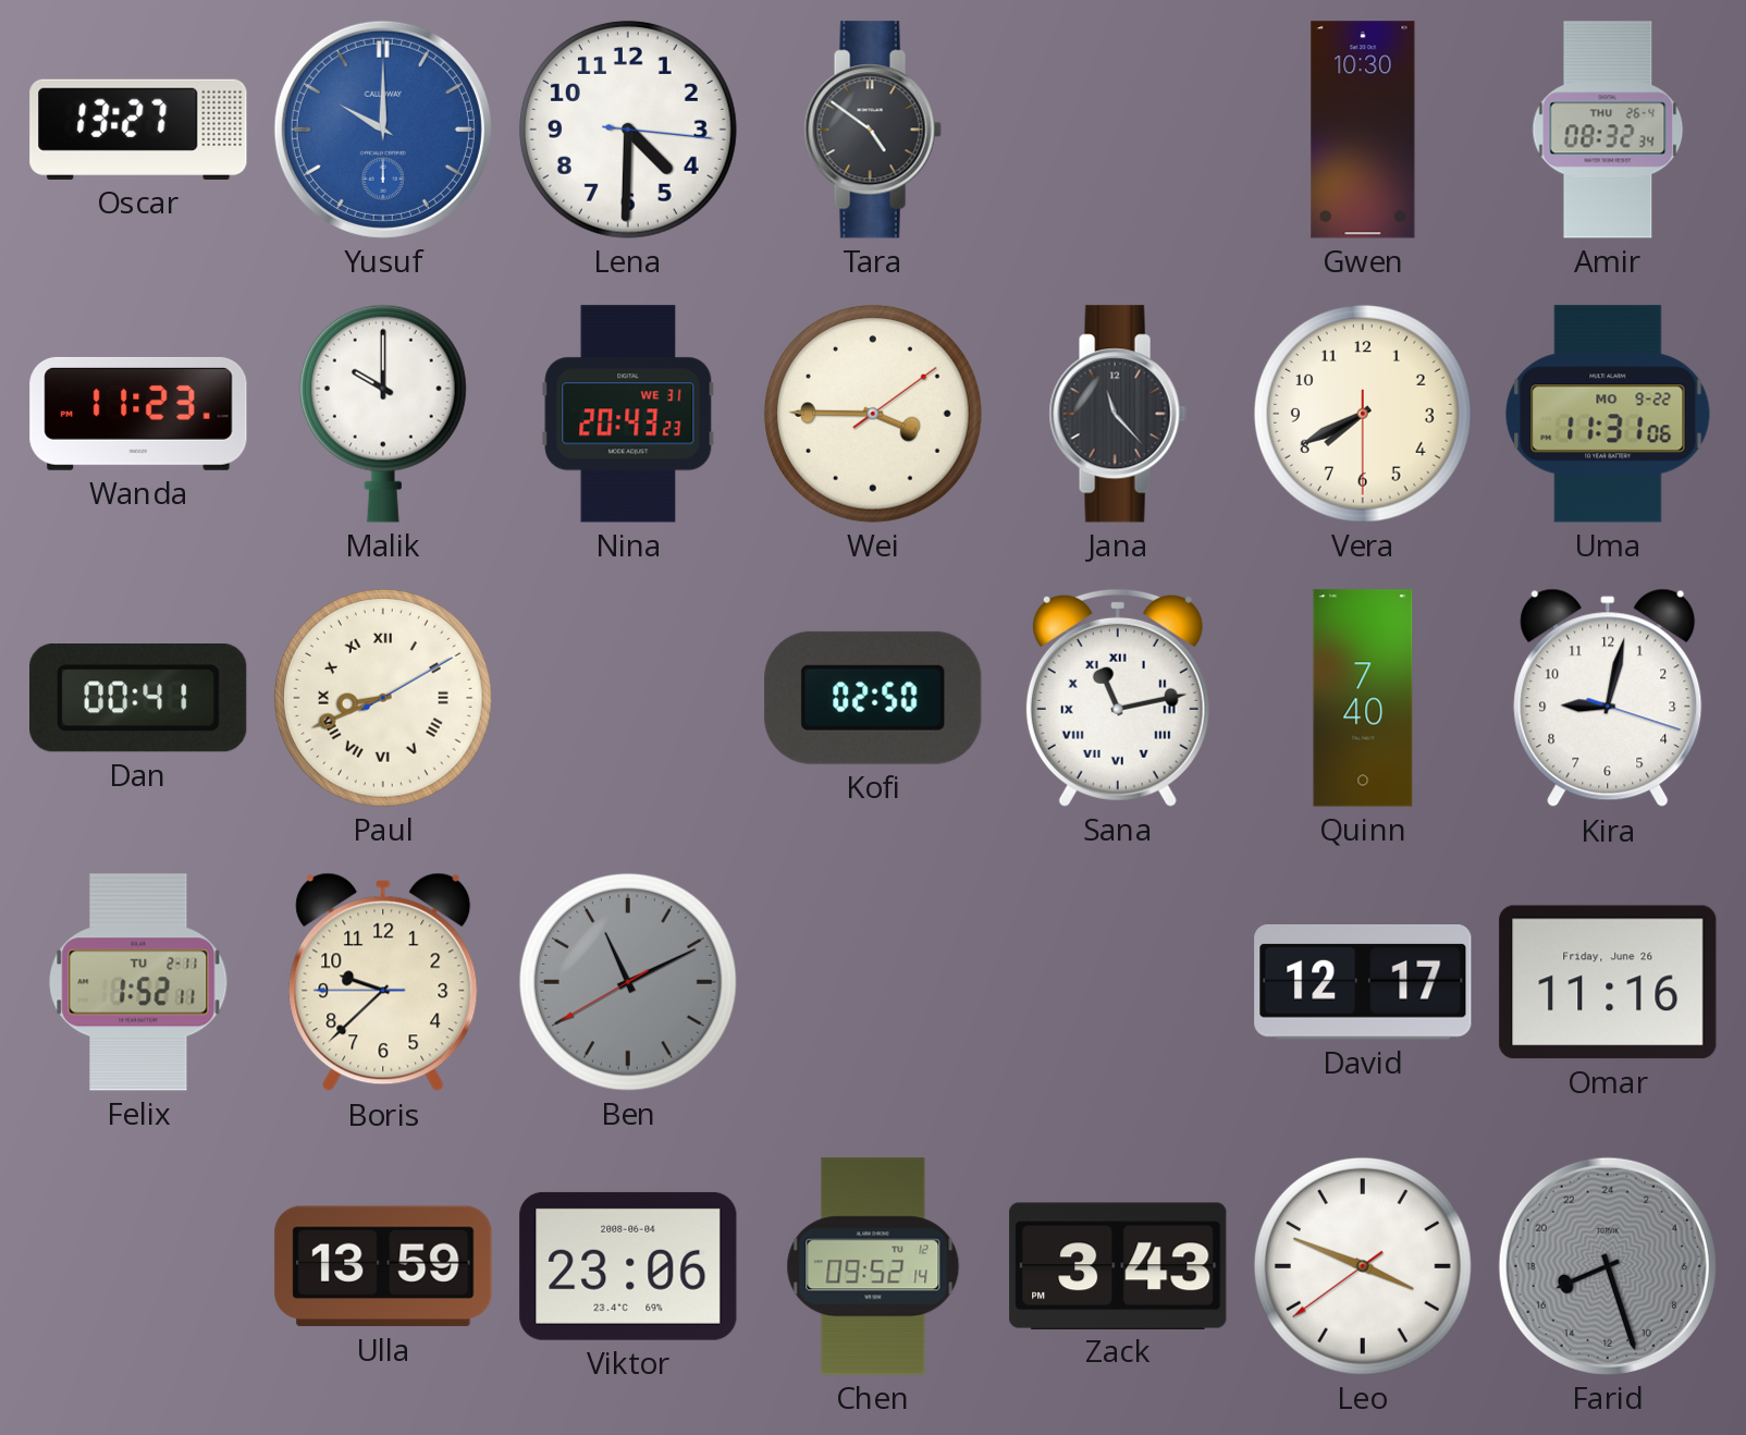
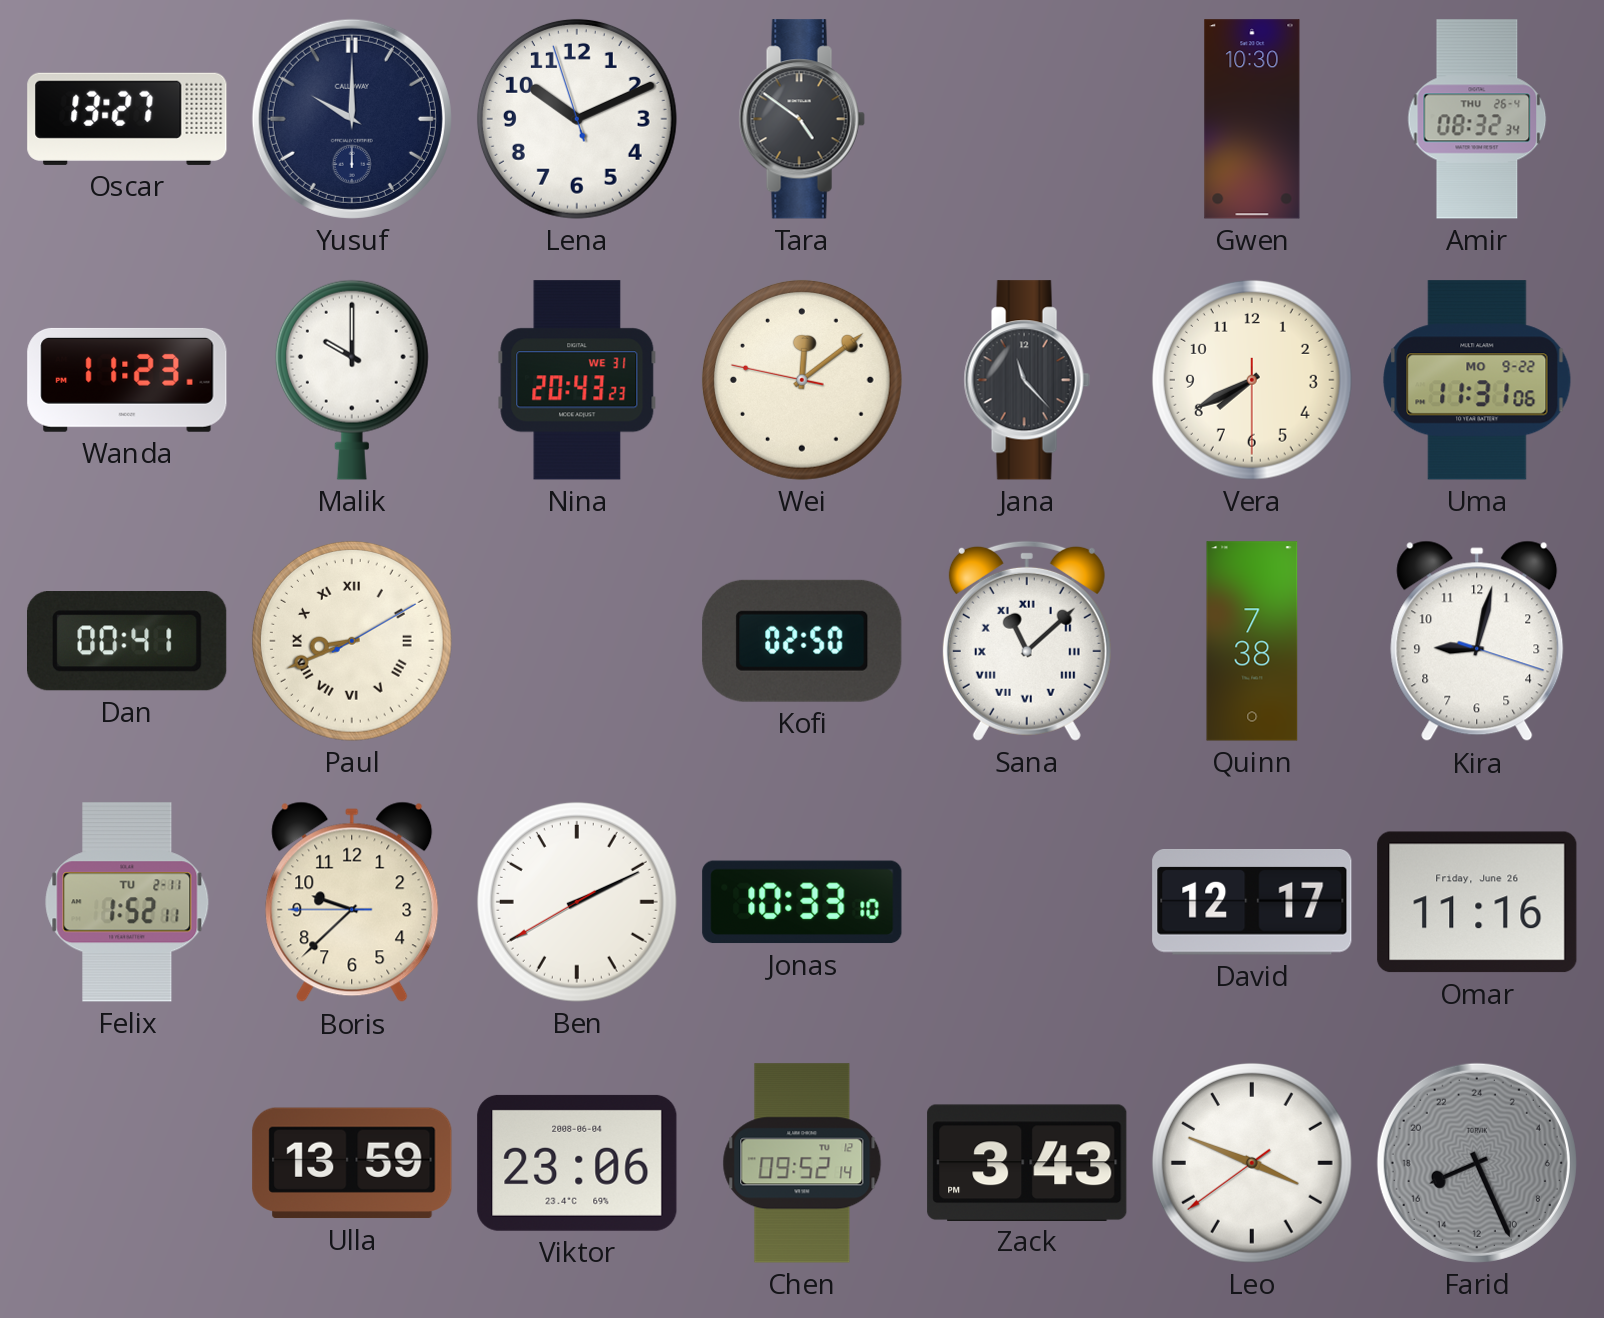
Yusuf dial: blue -> navy
Lena: 4:30 -> 10:10
Wei: 3:45 -> 12:08
Sana: 11:13 -> 11:08
Quinn: 7:40 -> 7:38
Ben: 11:10 -> 2:10
Ben dial: grey -> white
Jonas: none -> 10:33
Farid: 16:27 -> 16:26
